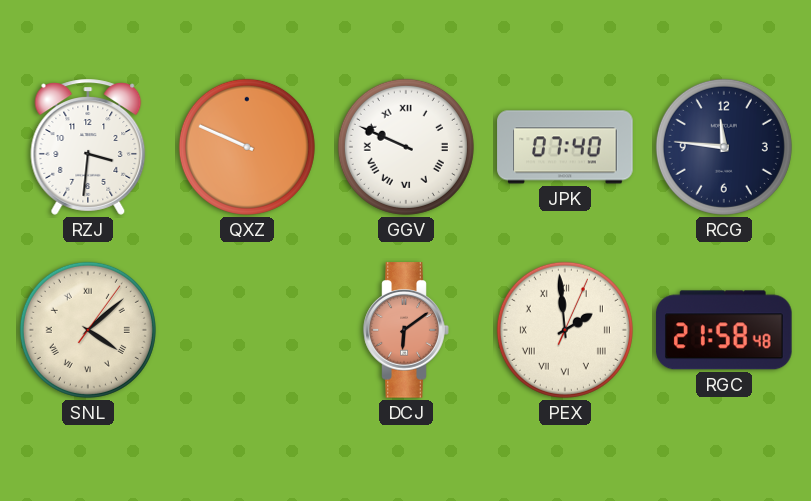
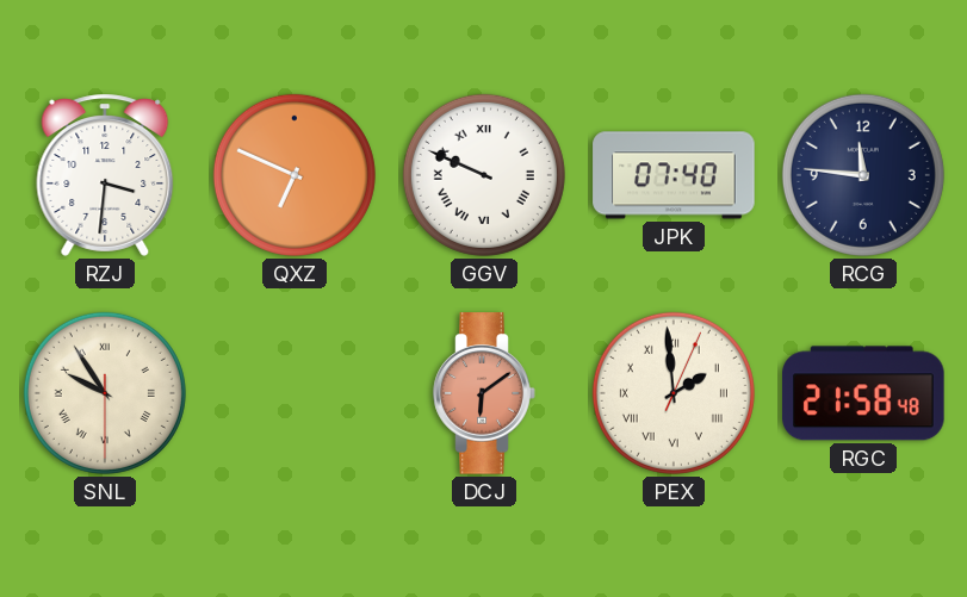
QXZ: 9:49 -> 6:49
SNL: 4:08 -> 9:54
